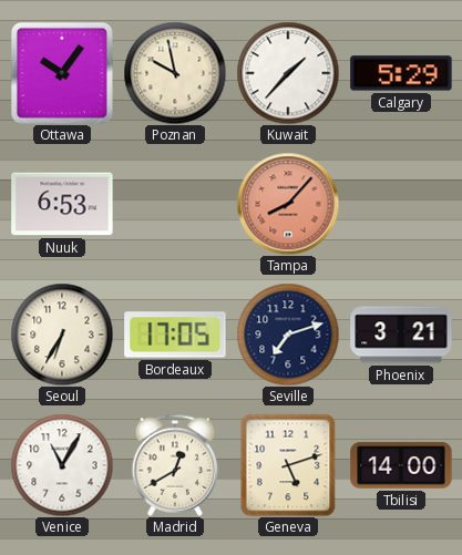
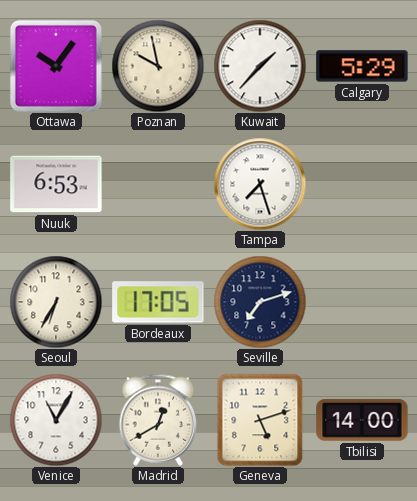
Tampa: 8:07 -> 7:27
Tampa dial: salmon -> white
Phoenix: 3:21 -> none
